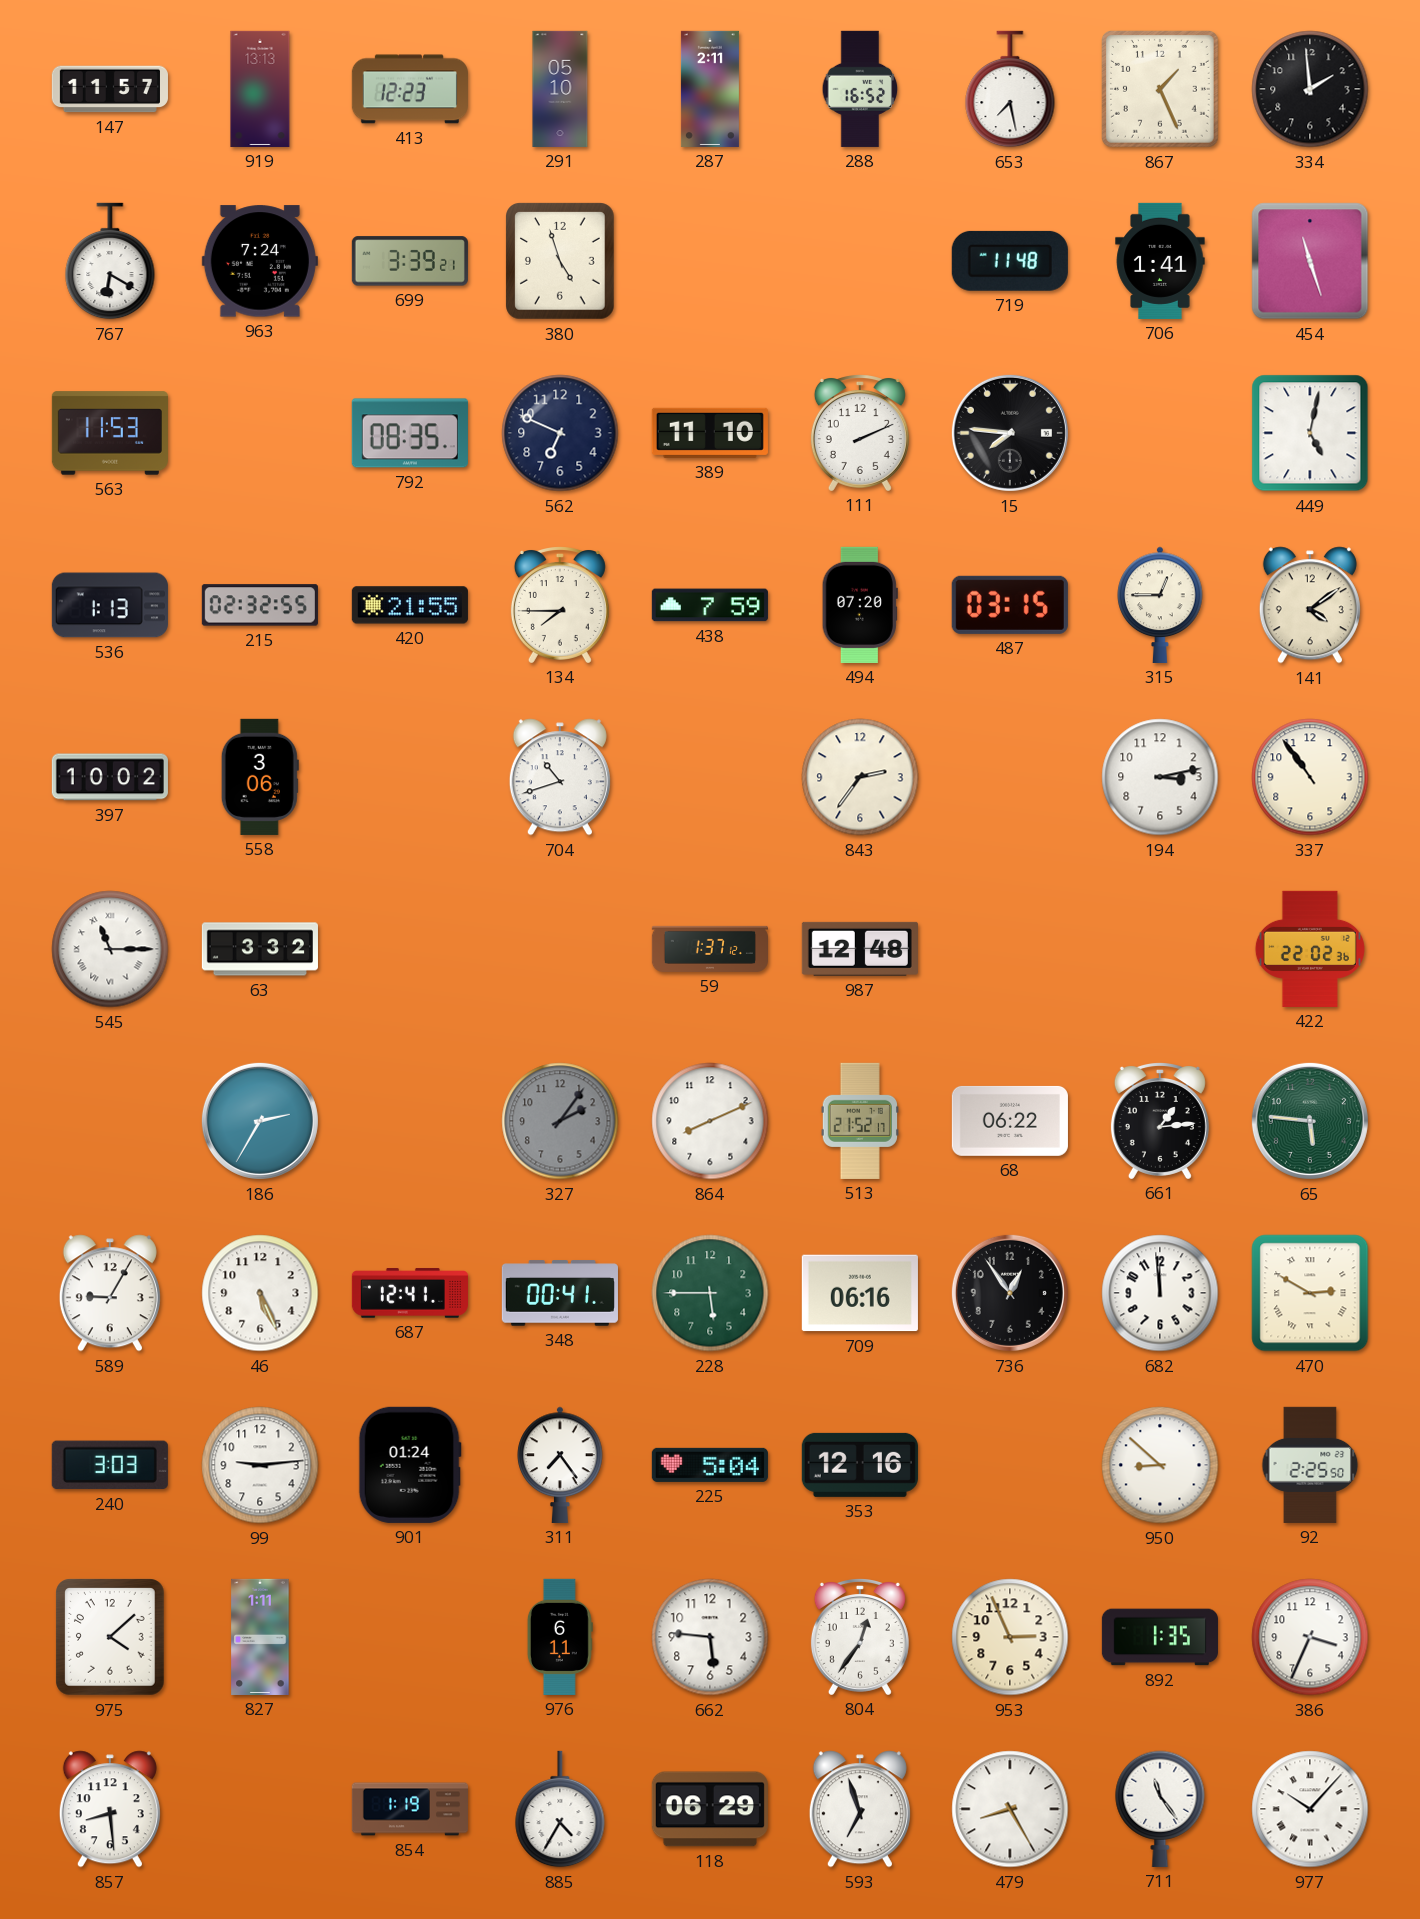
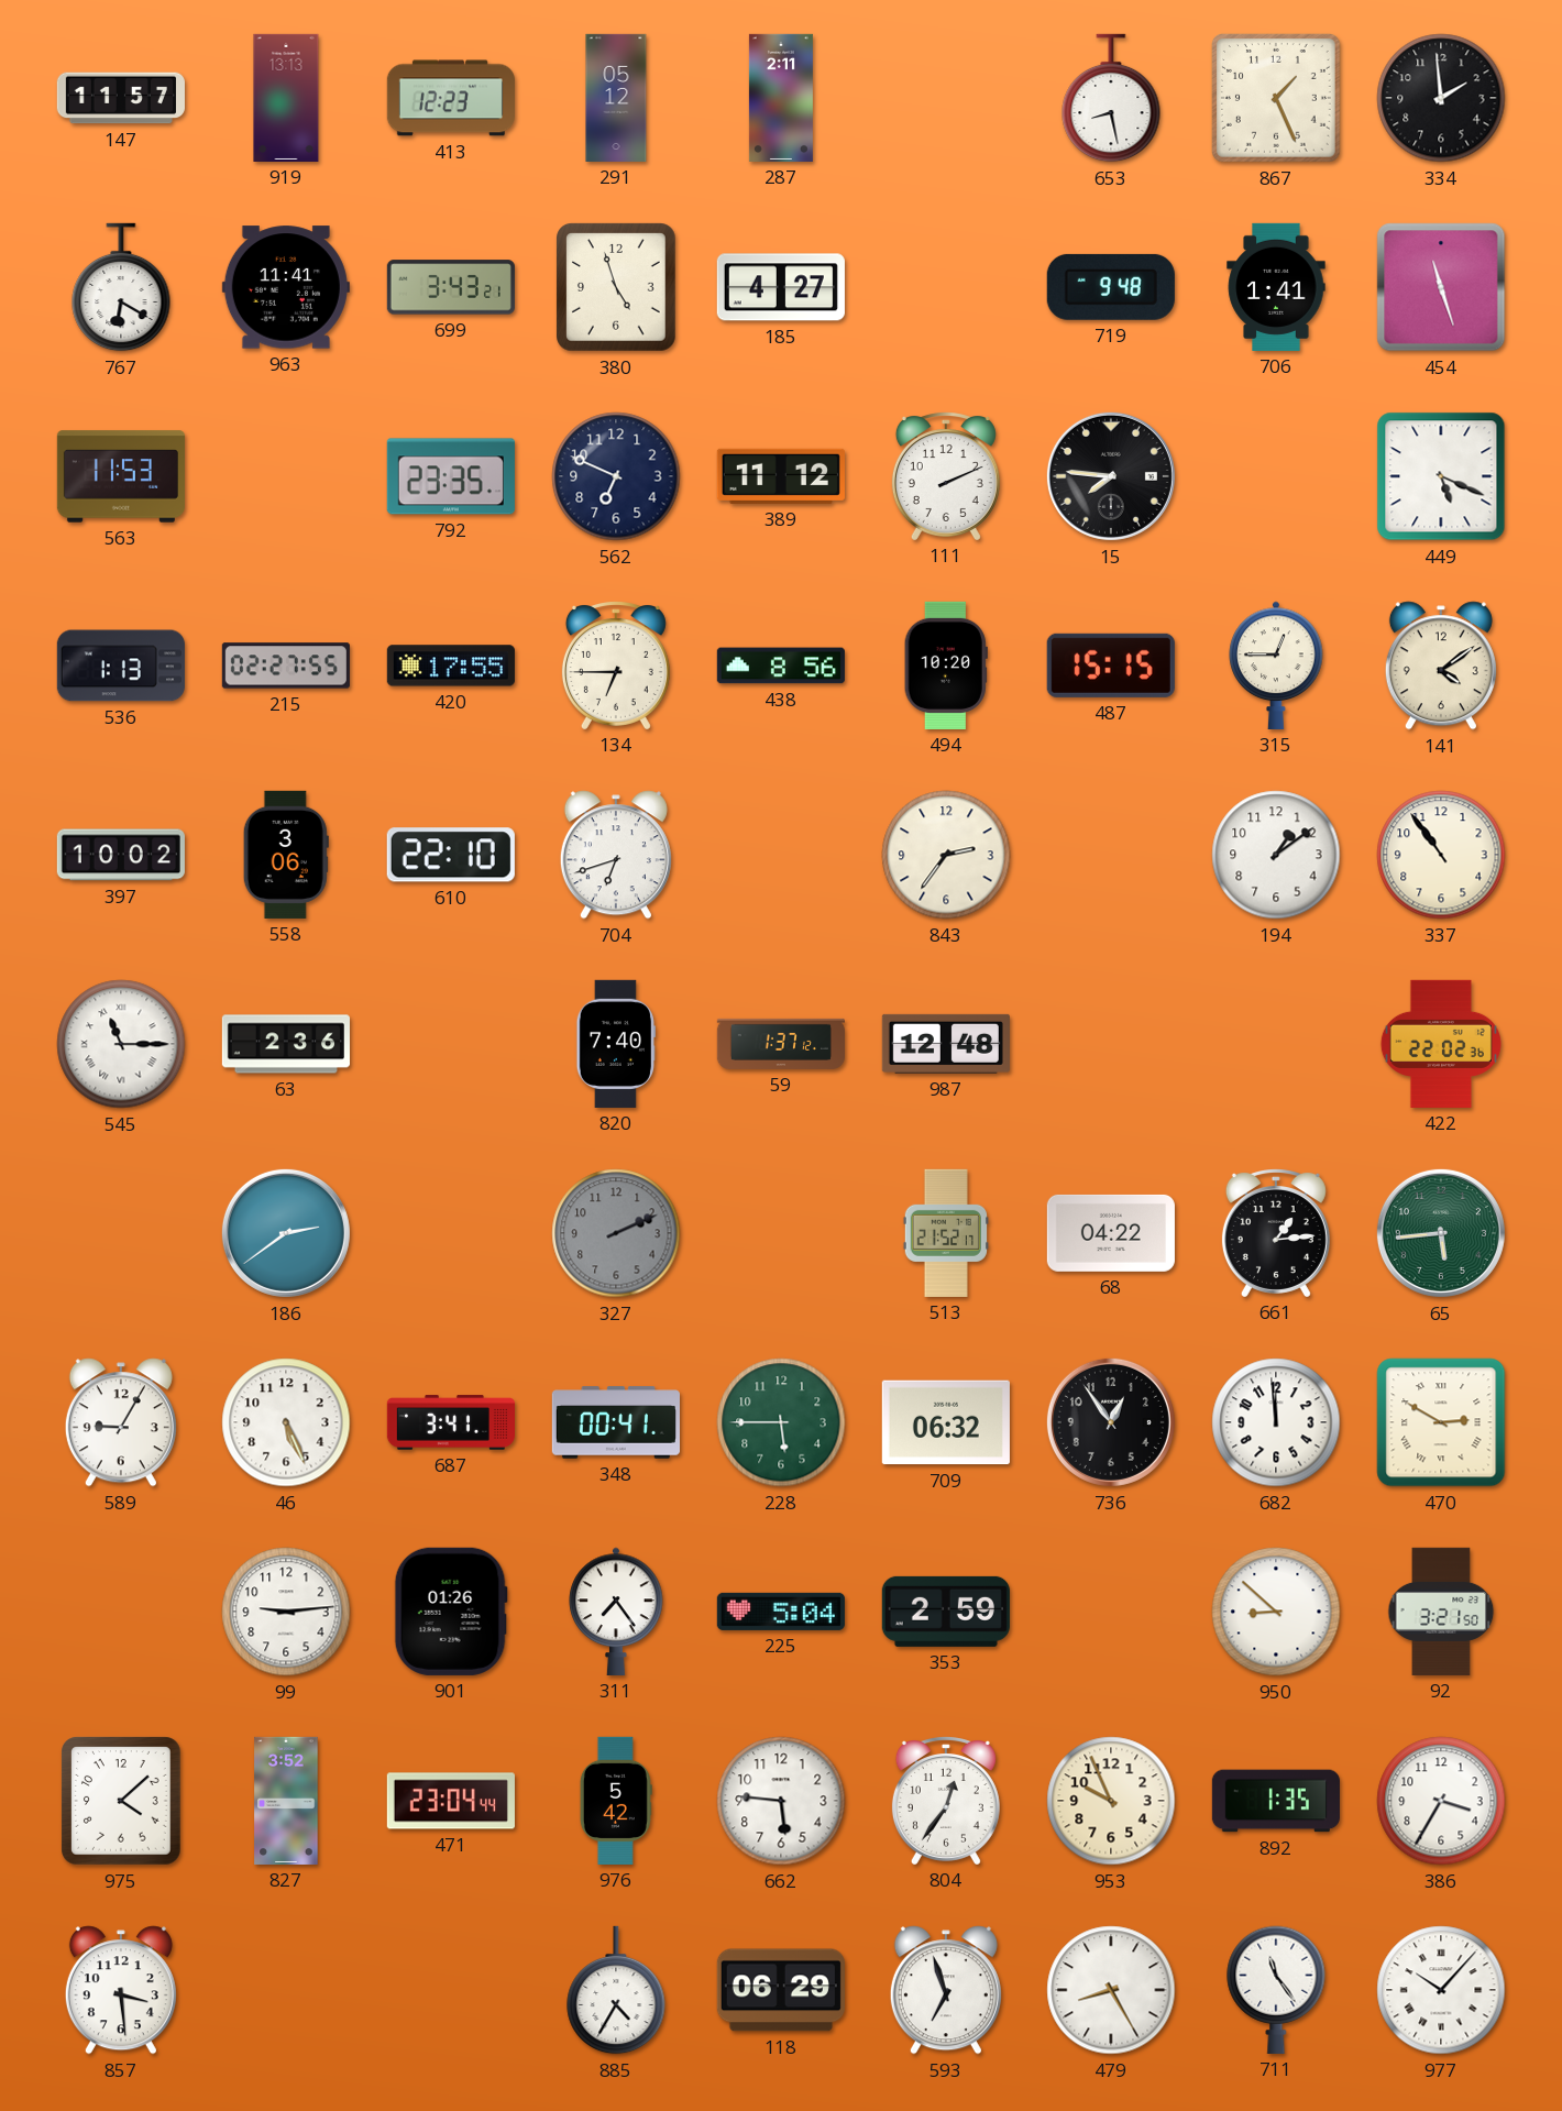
291: 05:10 -> 05:12
288: 16:52 -> none
653: 7:28 -> 8:28
963: 7:24 -> 11:41
699: 3:39 -> 3:43
185: none -> 4:27
719: 11:48 -> 9:48
792: 08:35 -> 23:35
389: 11:10 -> 11:12
449: 5:02 -> 5:19
215: 02:32 -> 02:27
420: 21:55 -> 17:55
134: 7:45 -> 6:45
438: 7:59 -> 8:56
494: 07:20 -> 10:20
487: 03:15 -> 15:15
610: none -> 22:10
704: 10:42 -> 6:42
194: 3:13 -> 1:09
63: 3:32 -> 2:36
820: none -> 7:40
186: 2:35 -> 2:39
327: 2:06 -> 2:11
864: 8:11 -> none
68: 06:22 -> 04:22
65: 5:46 -> 5:44
687: 12:41 -> 3:41
709: 06:16 -> 06:32
240: 3:03 -> none
901: 01:24 -> 01:26
353: 12:16 -> 2:59
92: 2:25 -> 3:21
827: 1:11 -> 3:52
471: none -> 23:04
976: 6:11 -> 5:42
953: 2:56 -> 9:56
386: 3:34 -> 3:35
857: 8:29 -> 3:29
854: 1:19 -> none
